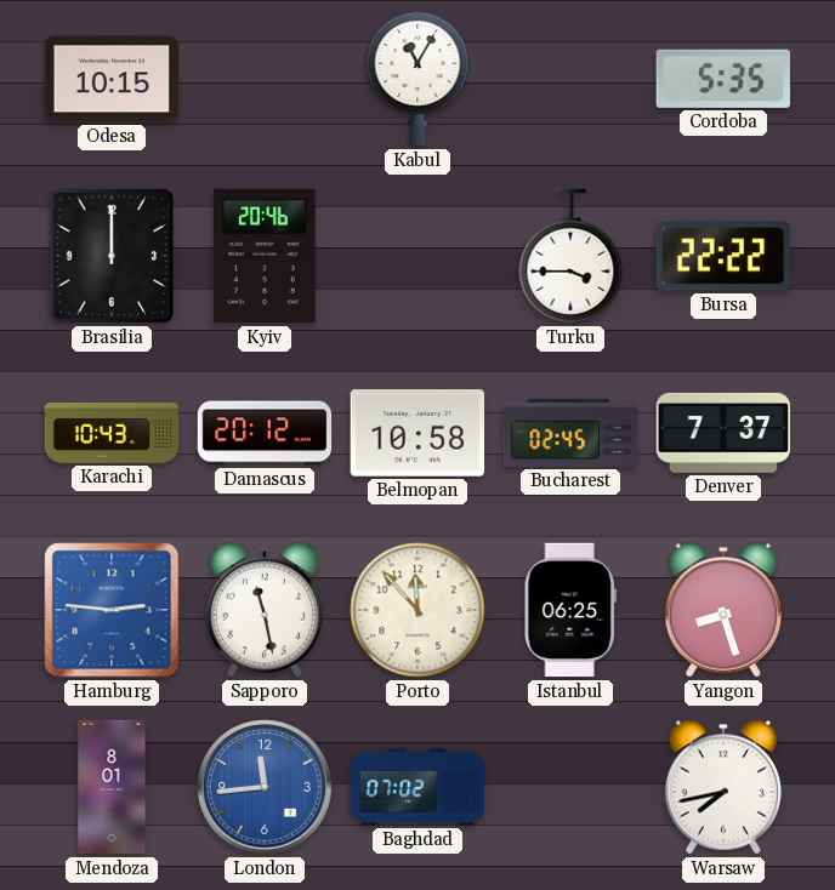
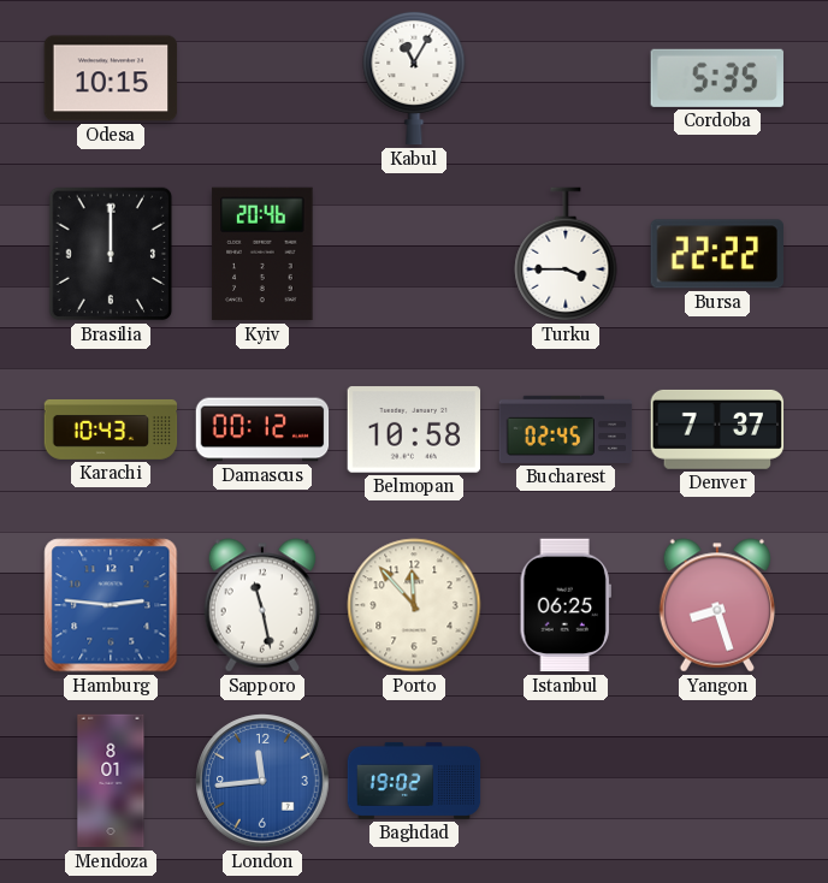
Damascus: 20:12 -> 00:12
Baghdad: 07:02 -> 19:02
Warsaw: 7:43 -> none
